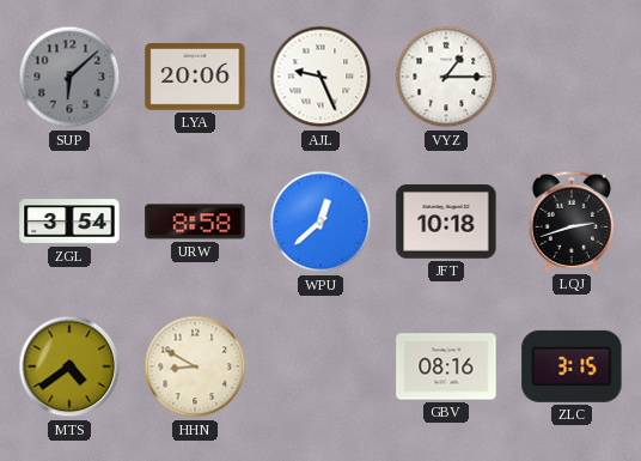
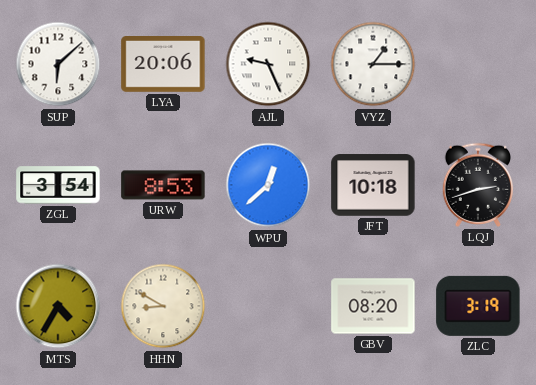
SUP dial: grey -> white
URW: 8:58 -> 8:53
MTS: 4:39 -> 4:35
GBV: 08:16 -> 08:20
ZLC: 3:15 -> 3:19
